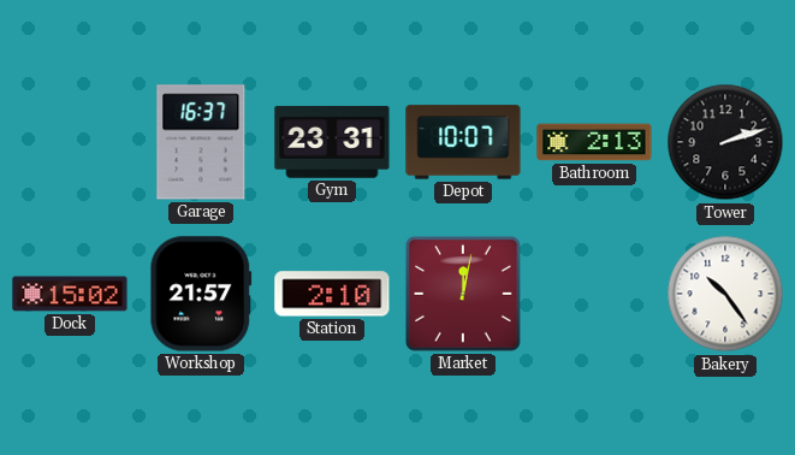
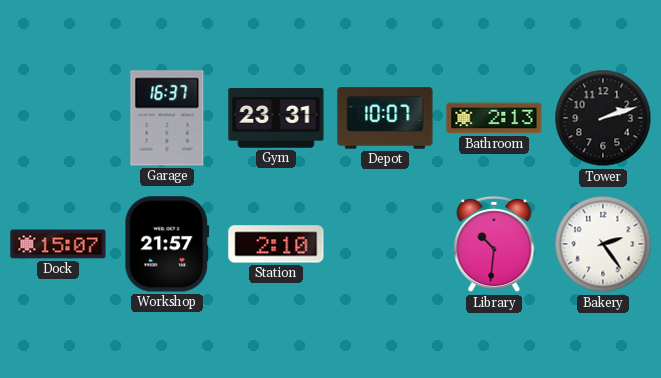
Dock: 15:02 -> 15:07
Market: 12:02 -> none
Library: none -> 10:31
Bakery: 10:24 -> 2:24
